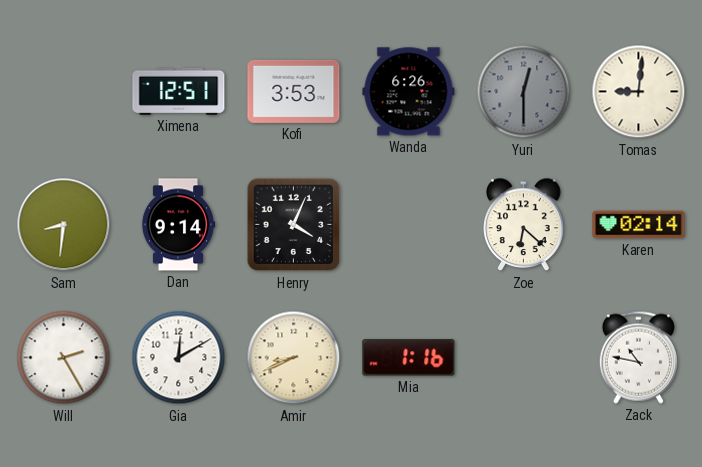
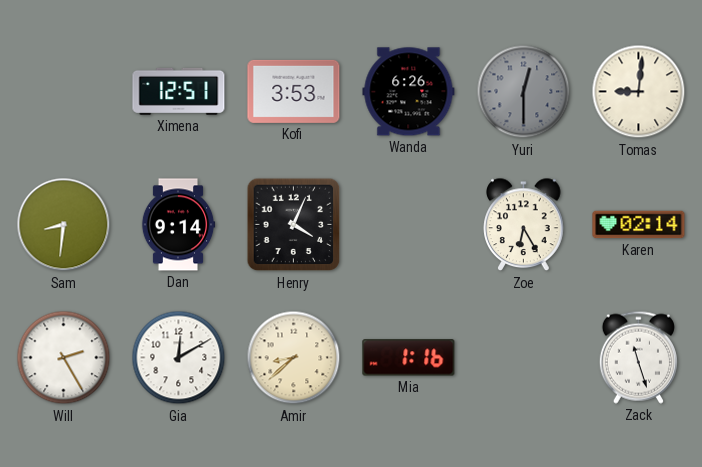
Zoe: 6:22 -> 6:25
Amir: 8:41 -> 8:38
Zack: 10:47 -> 11:27
